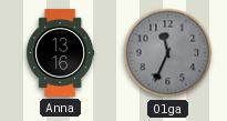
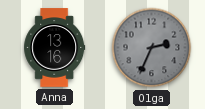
Olga: 11:34 -> 2:34
